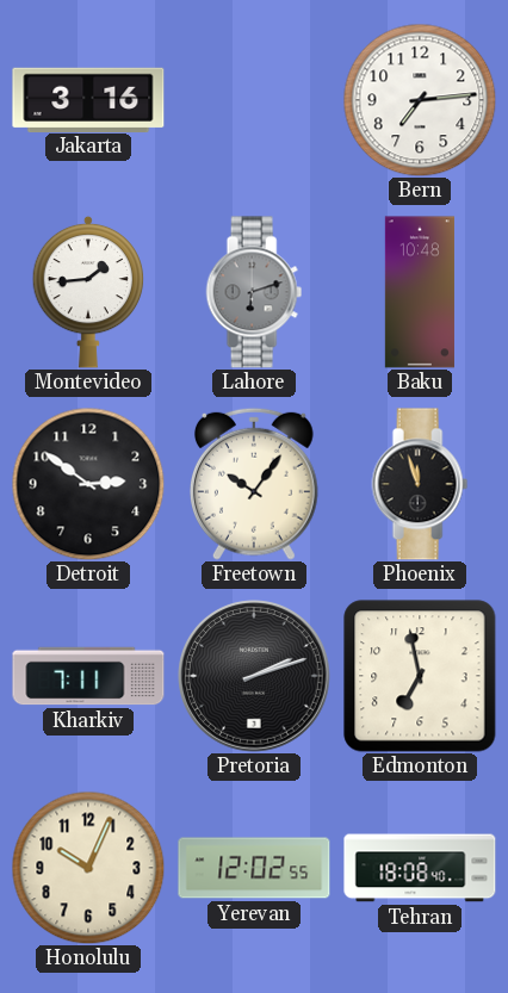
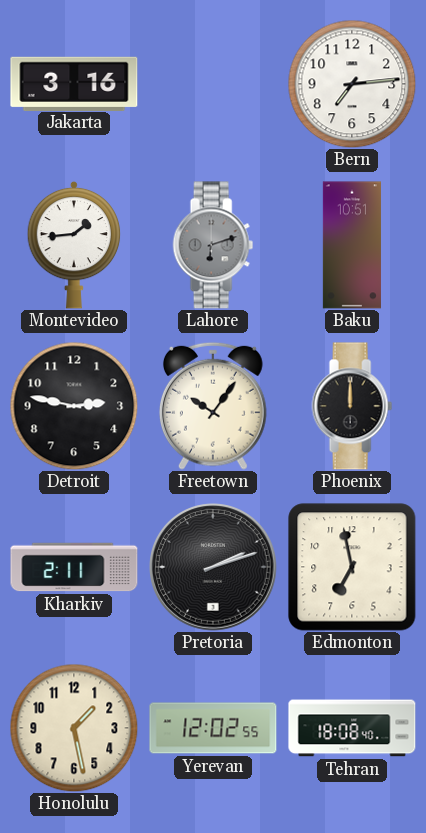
Baku: 10:48 -> 10:51
Detroit: 2:51 -> 2:47
Phoenix: 11:57 -> 12:00
Kharkiv: 7:11 -> 2:11
Honolulu: 10:04 -> 1:28
